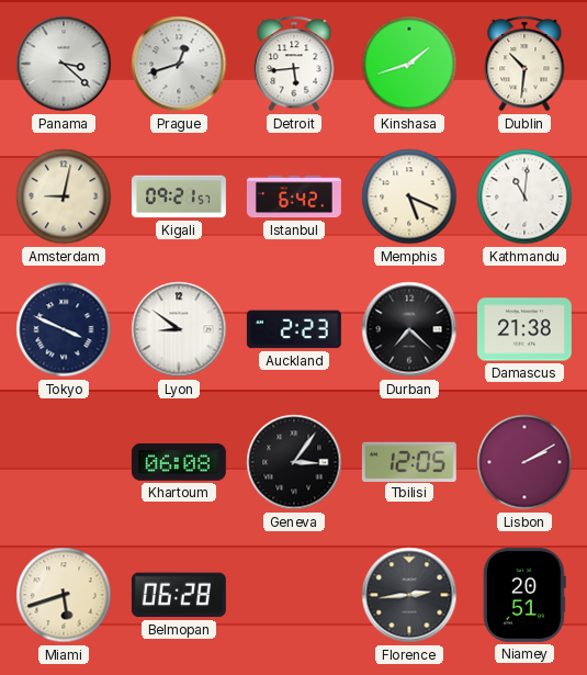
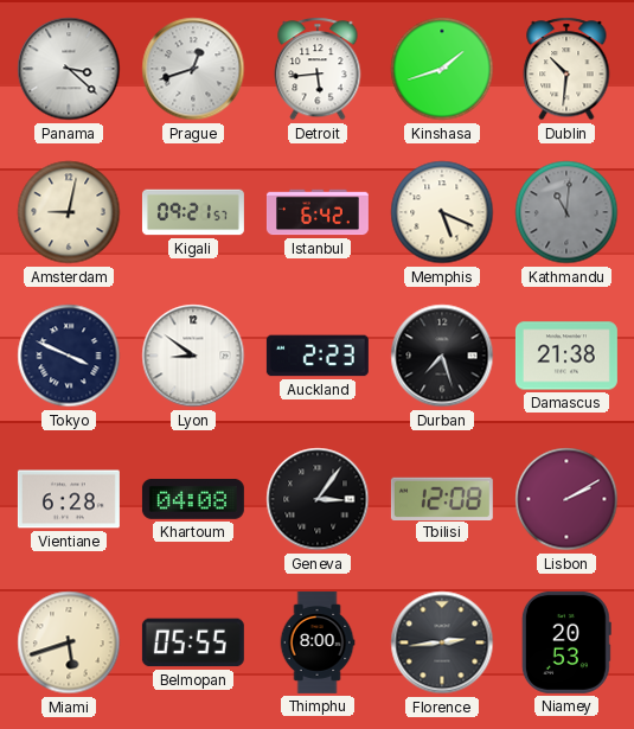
Kathmandu dial: white -> grey
Durban: 7:22 -> 7:27
Vientiane: none -> 6:28
Khartoum: 06:08 -> 04:08
Tbilisi: 12:05 -> 12:08
Belmopan: 06:28 -> 05:55
Thimphu: none -> 8:00
Niamey: 20:51 -> 20:53
